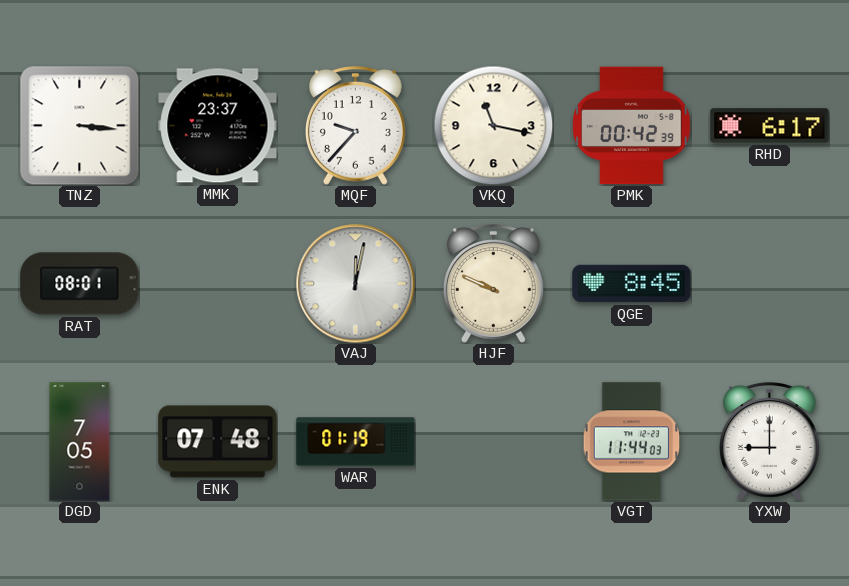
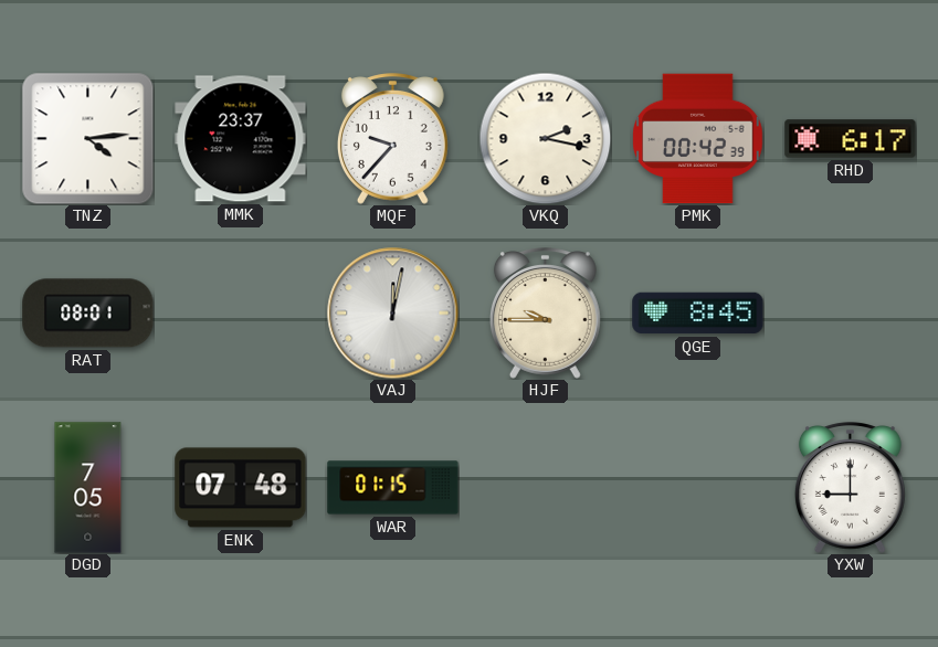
TNZ: 3:16 -> 4:14
VKQ: 11:17 -> 2:17
HJF: 9:49 -> 9:45
WAR: 01:19 -> 01:15
VGT: 11:44 -> none
